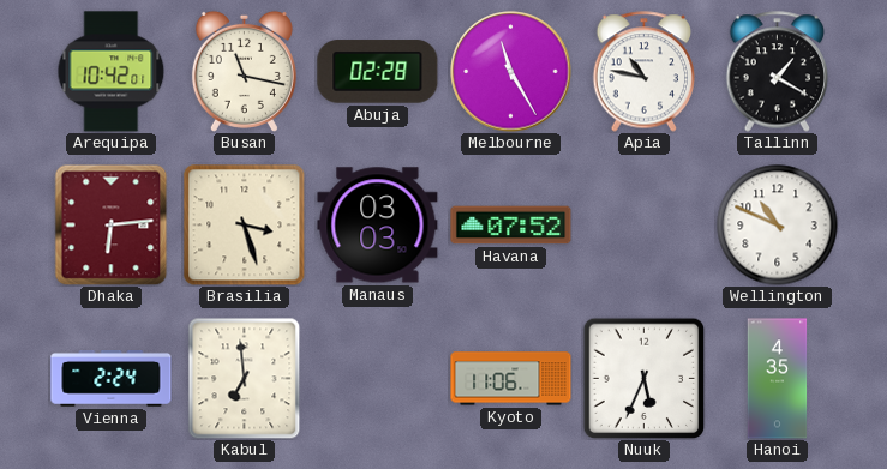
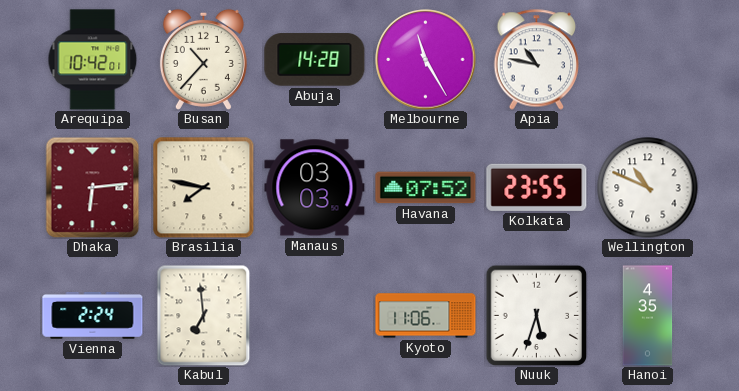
Busan: 11:17 -> 10:37
Abuja: 02:28 -> 14:28
Tallinn: 1:20 -> none
Brasilia: 3:27 -> 7:47
Kolkata: none -> 23:55
Nuuk: 5:34 -> 5:33
